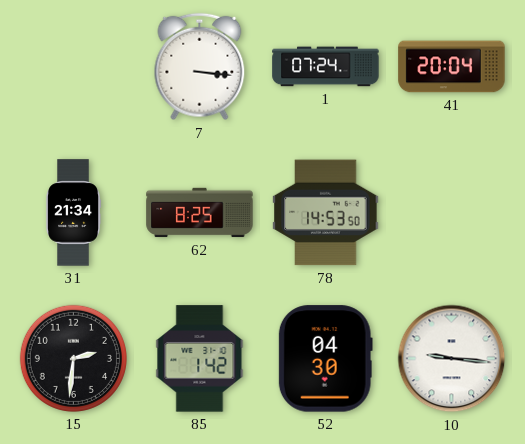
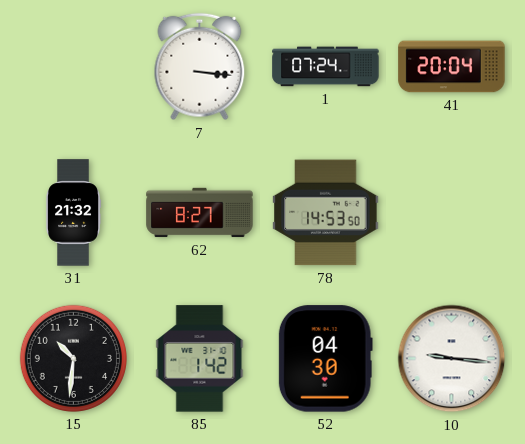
31: 21:34 -> 21:32
62: 8:25 -> 8:27
15: 2:31 -> 10:31
